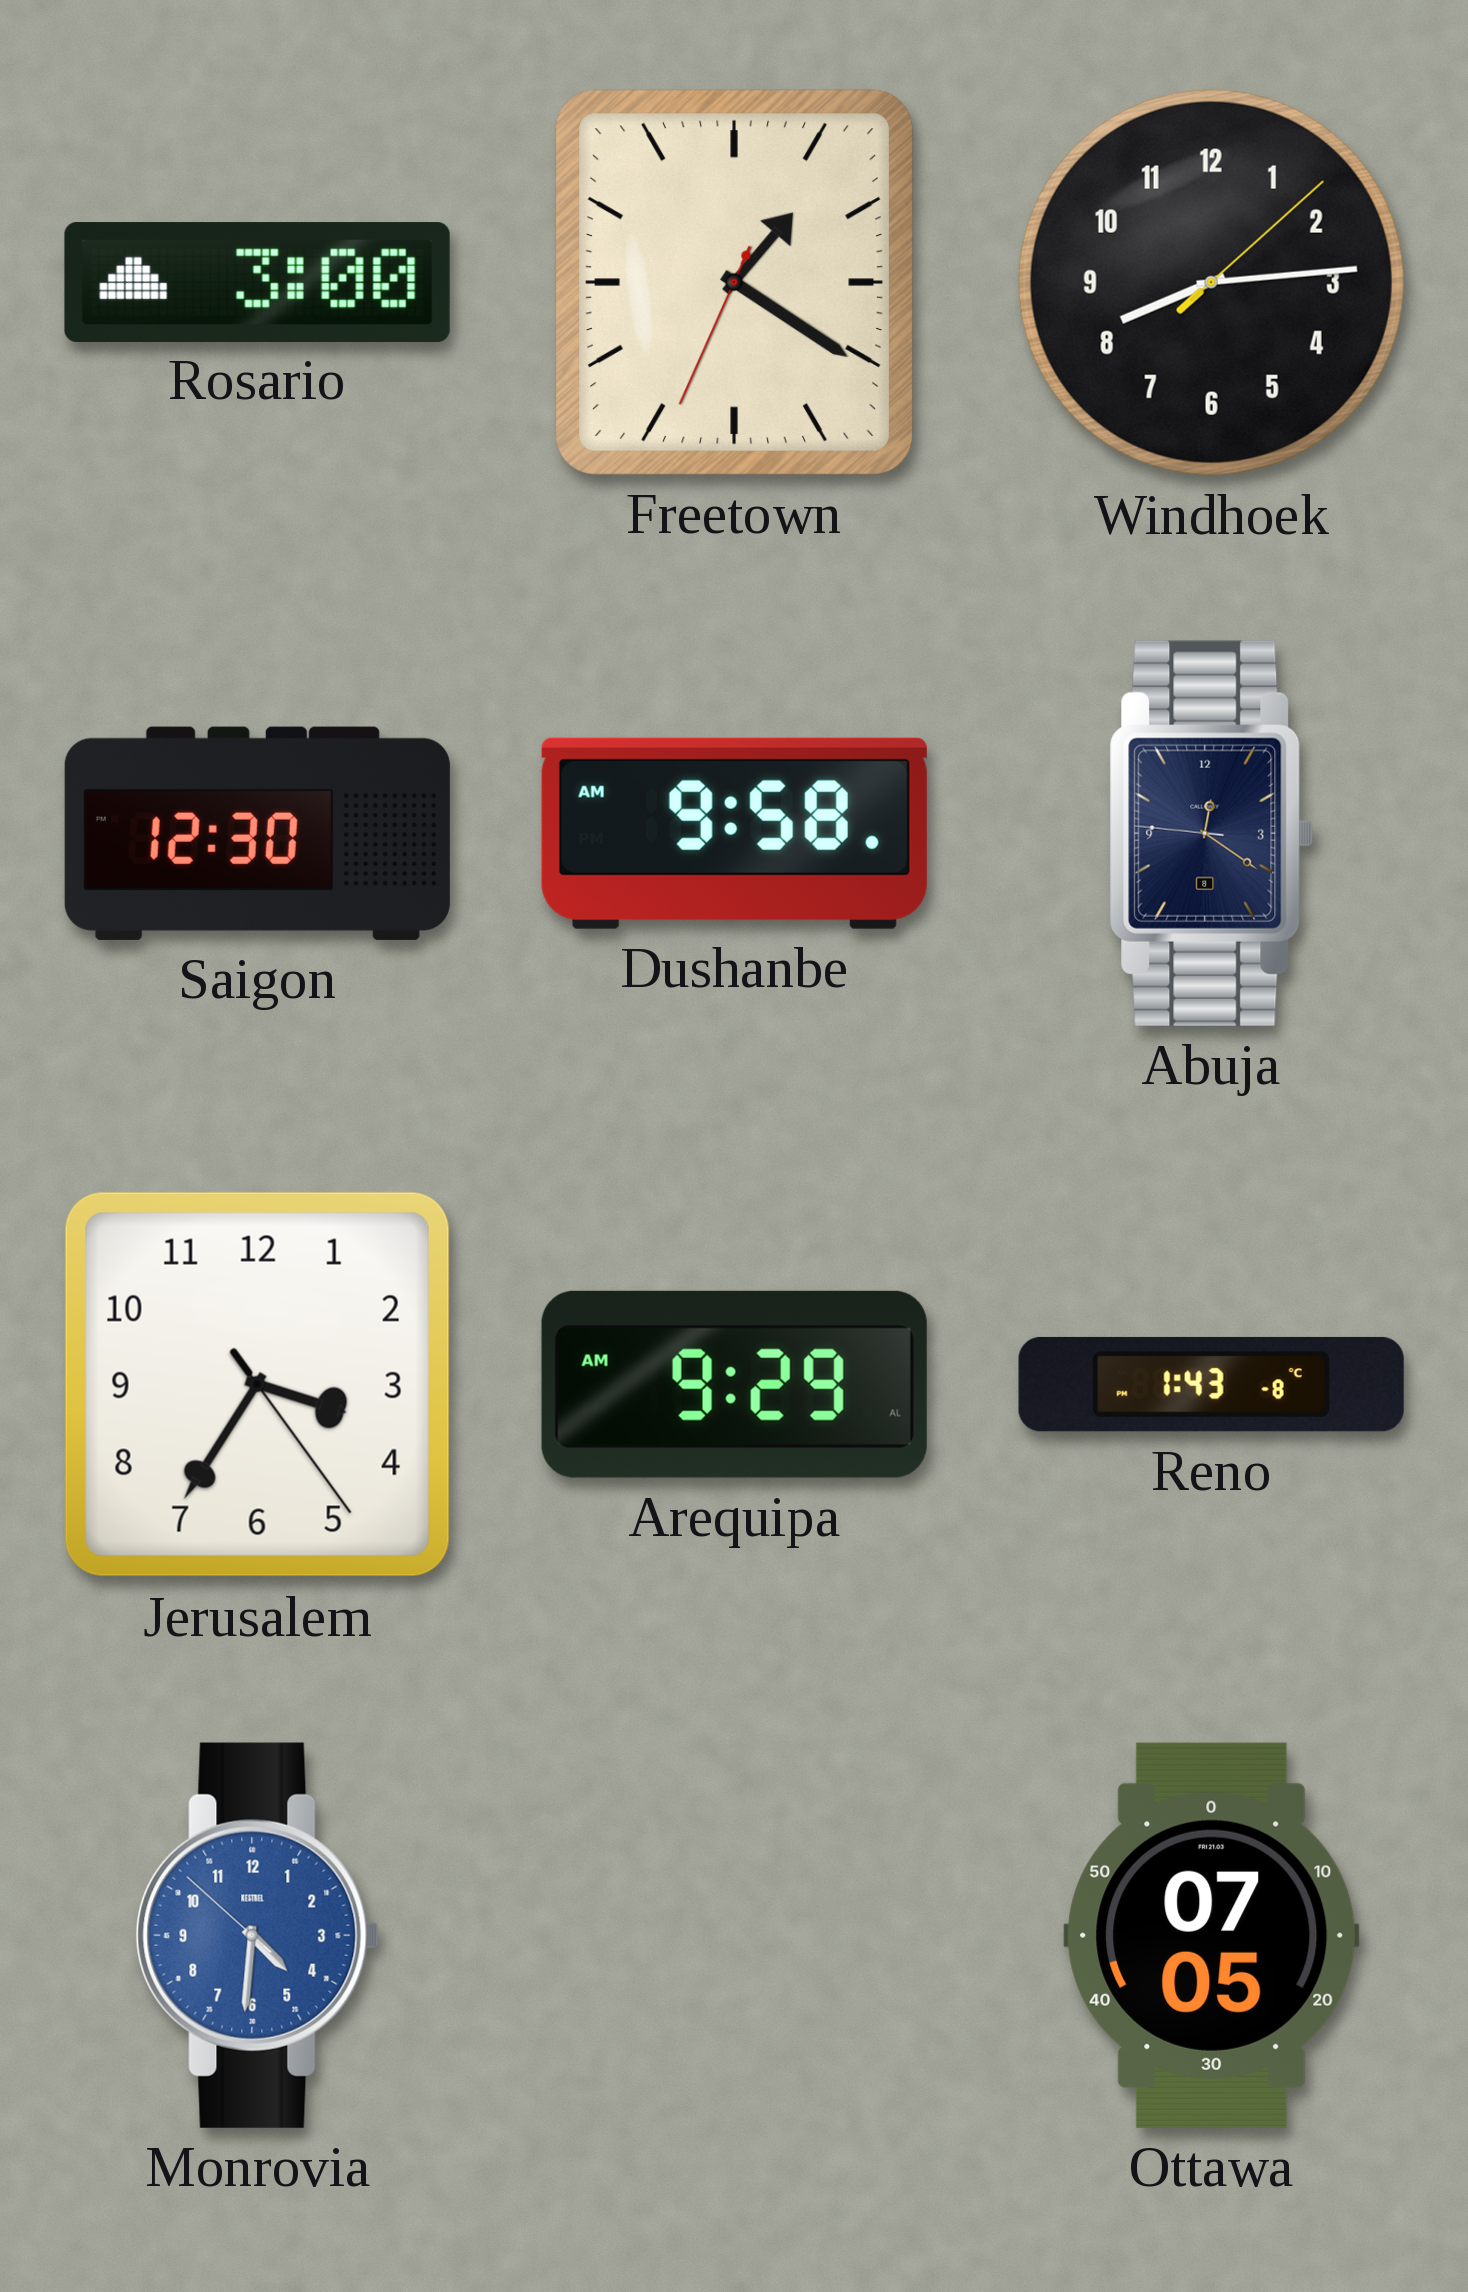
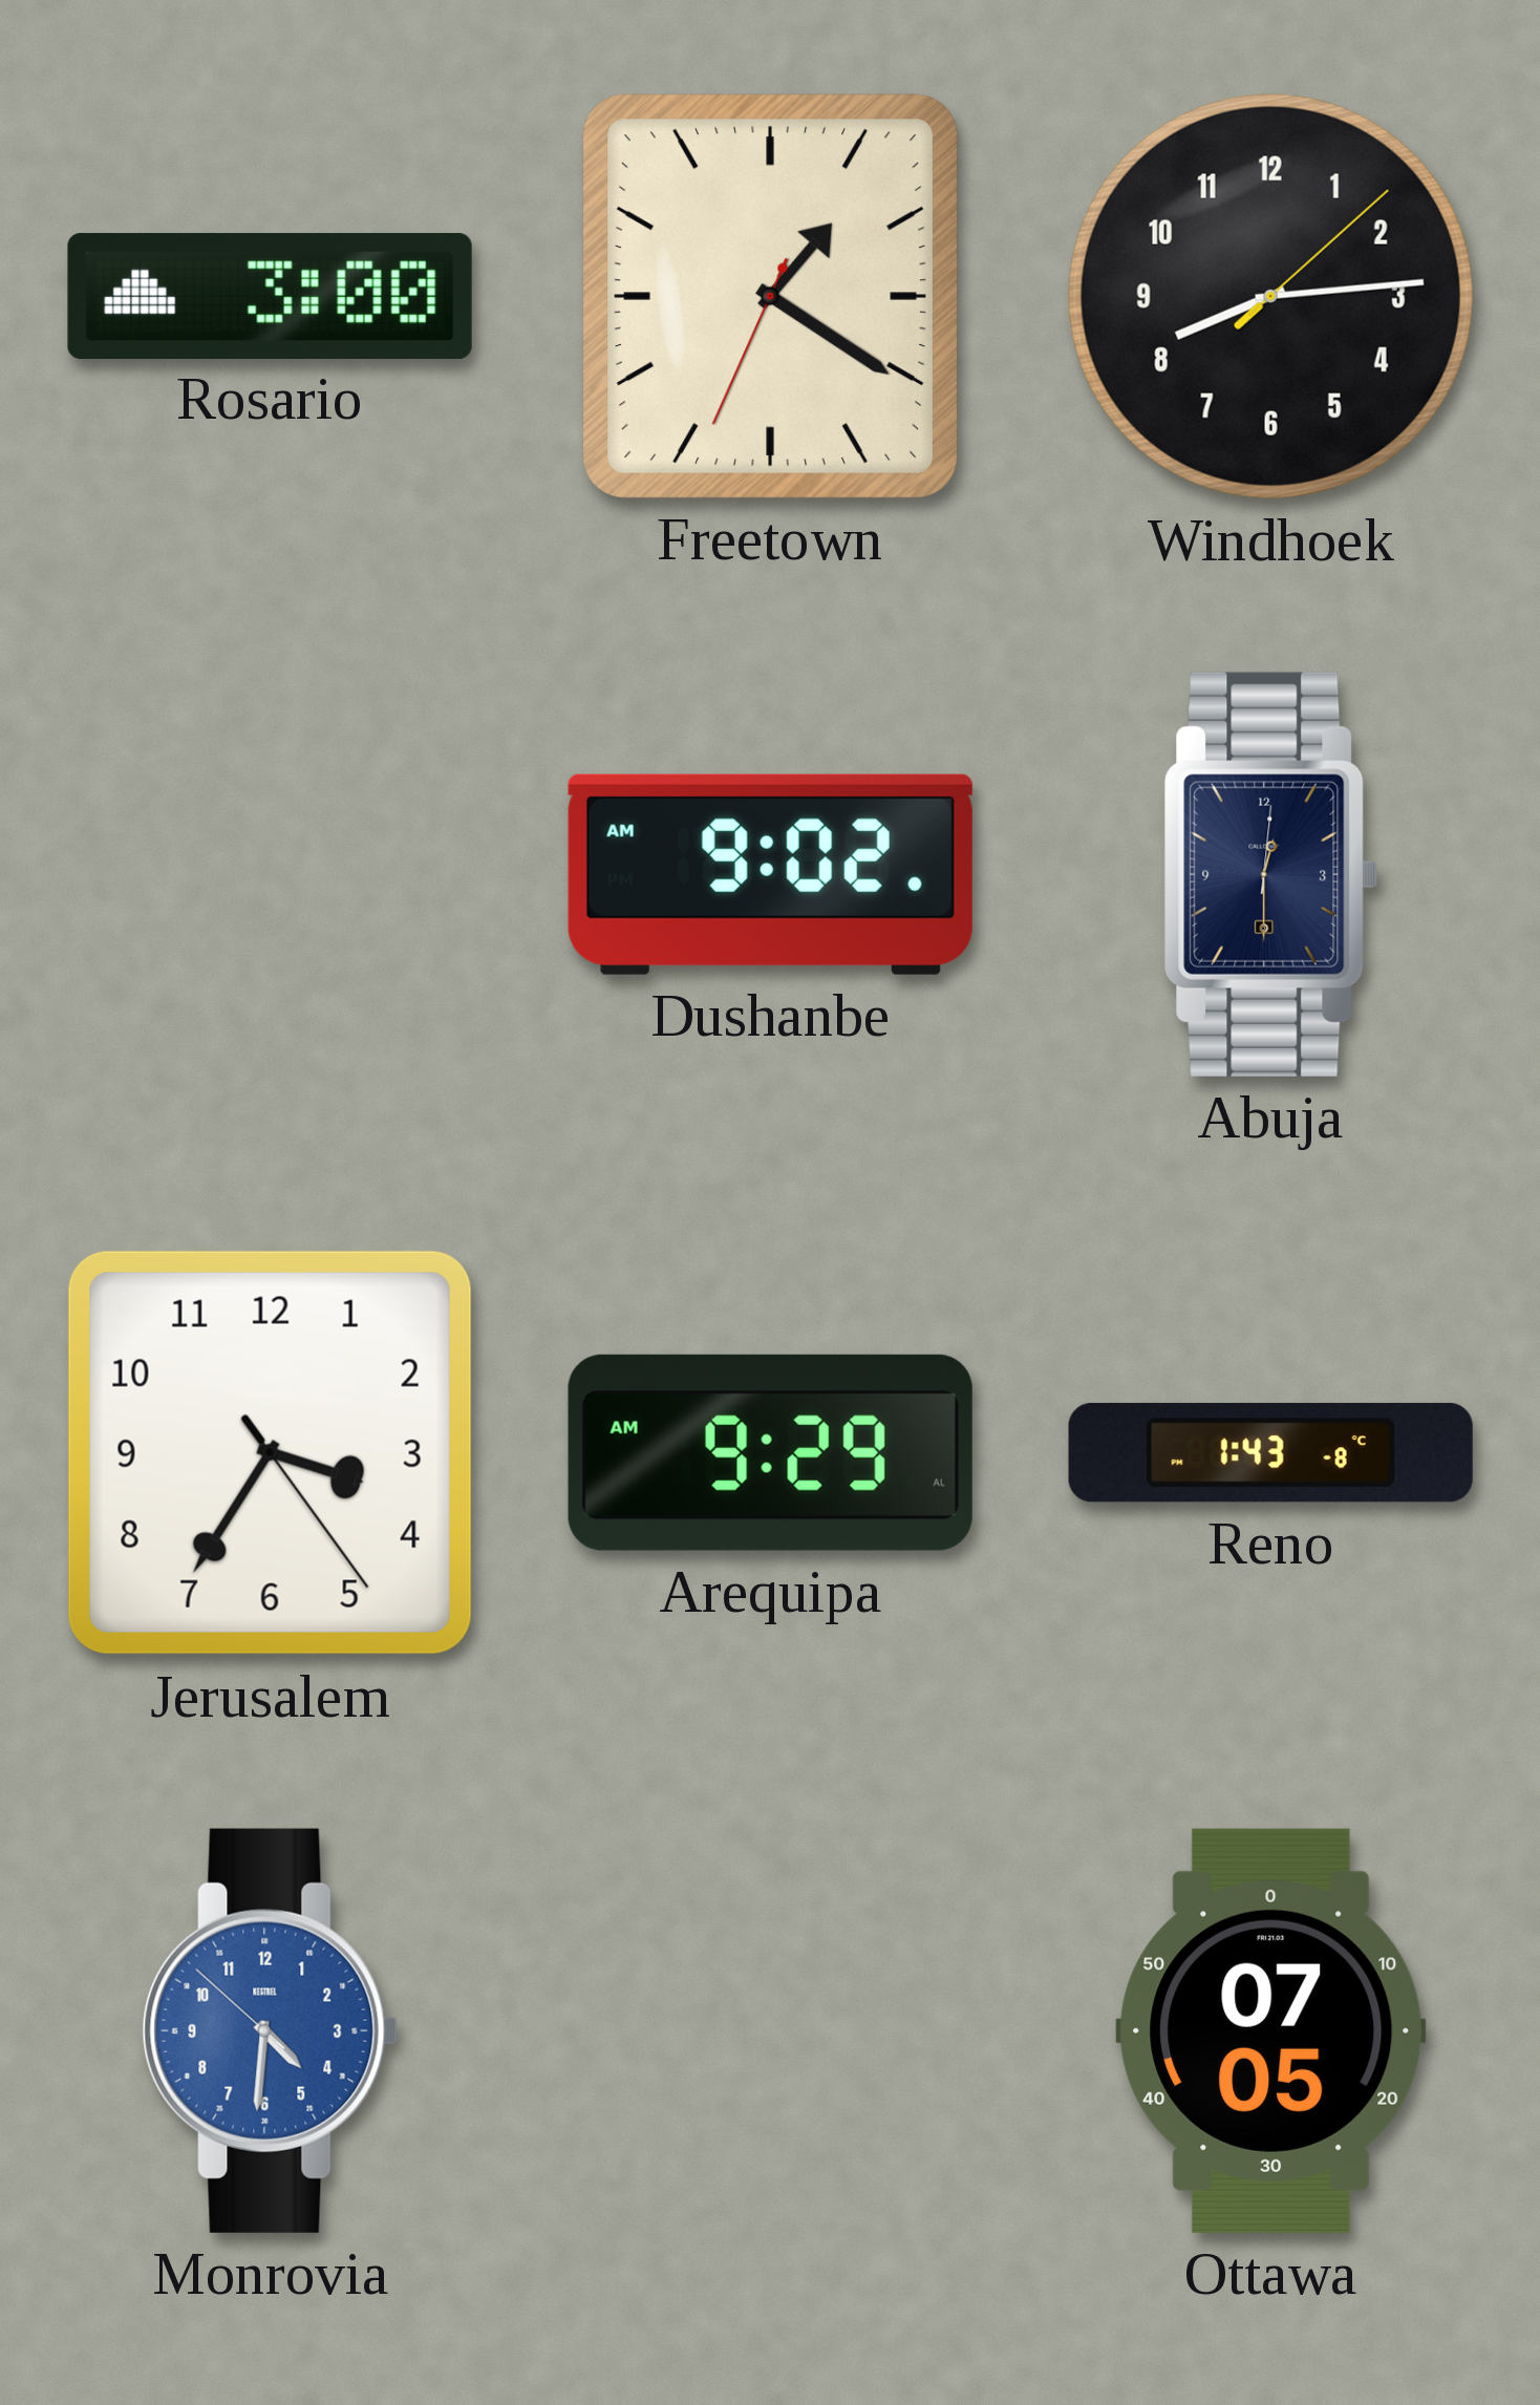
Saigon: 12:30 -> none
Dushanbe: 9:58 -> 9:02
Abuja: 12:20 -> 12:30
